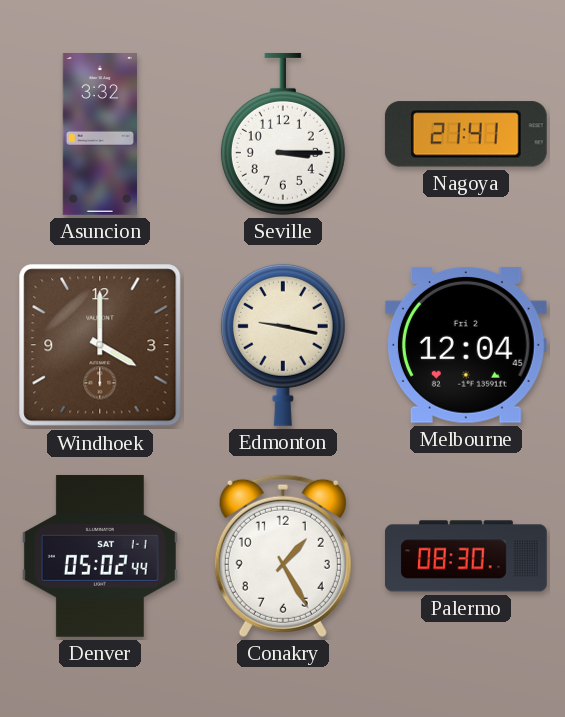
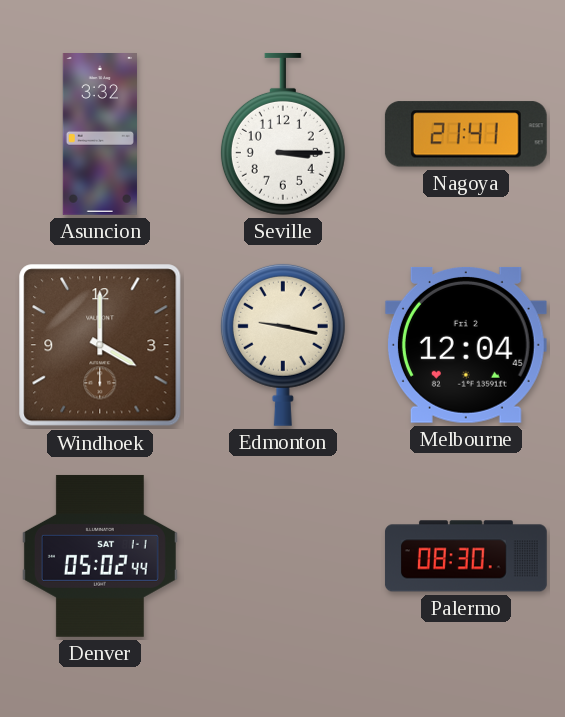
Conakry: 1:25 -> none
